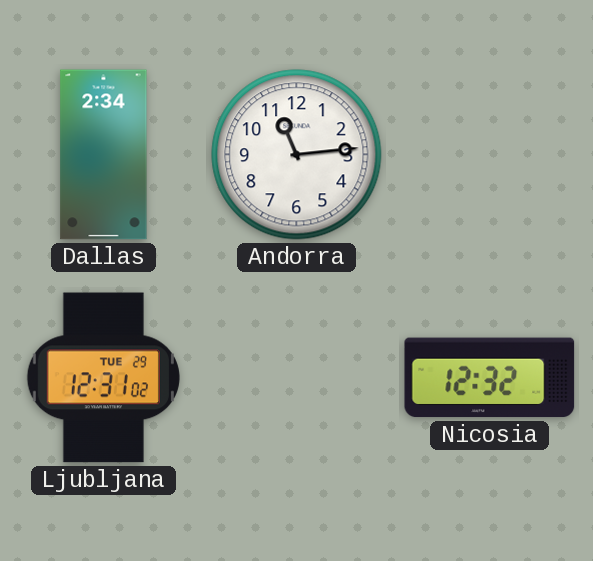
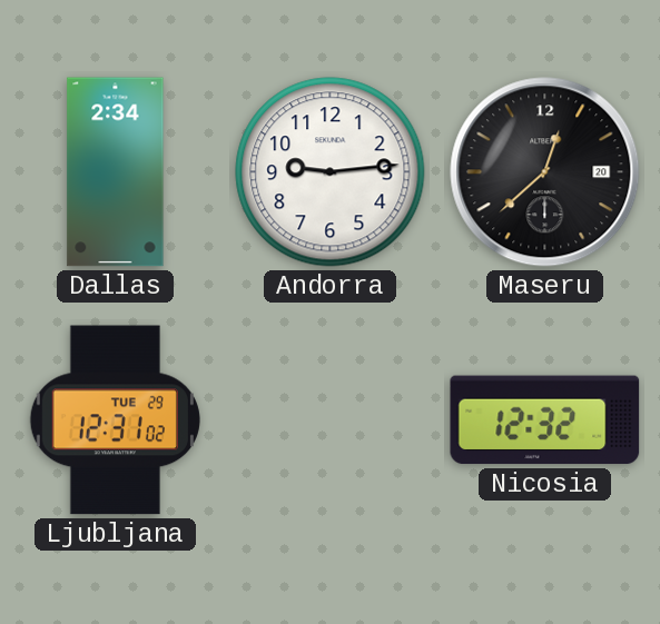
Andorra: 11:14 -> 9:14
Maseru: none -> 12:38
